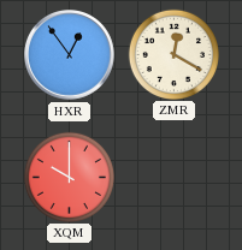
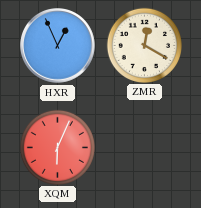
HXR: 12:54 -> 12:56
XQM: 10:00 -> 6:04
